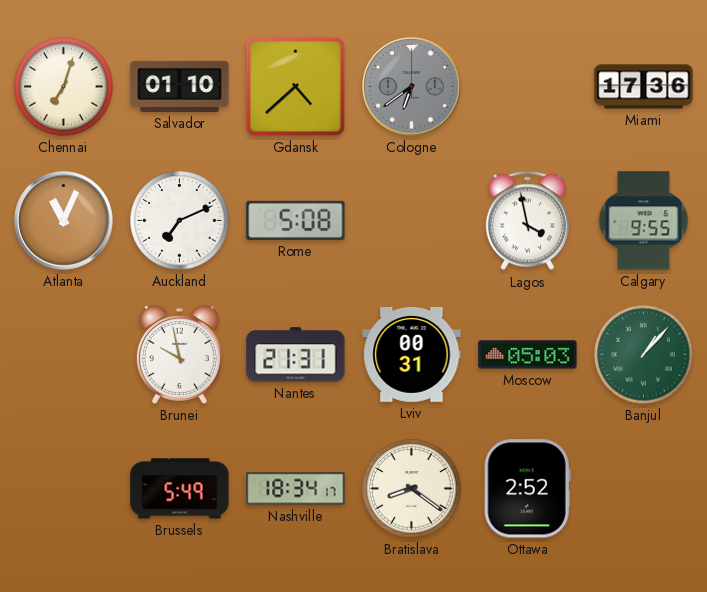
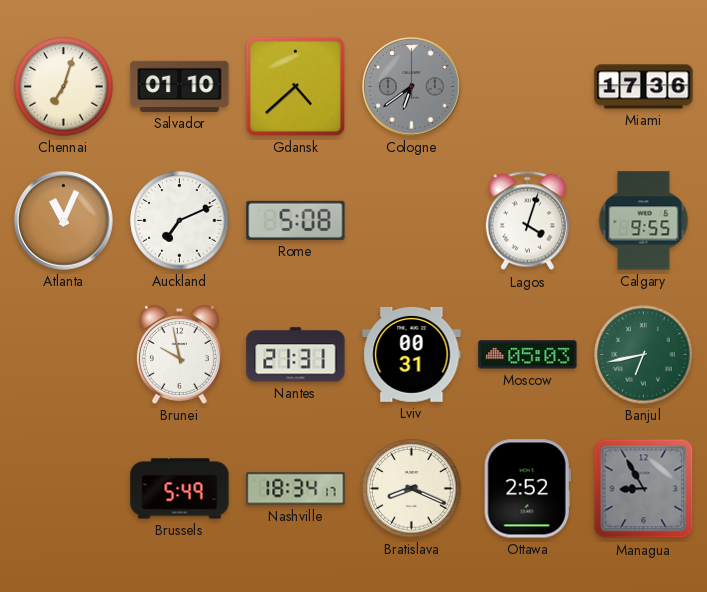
Lagos: 3:58 -> 4:03
Banjul: 1:07 -> 6:43
Bratislava: 8:21 -> 8:19
Managua: none -> 8:55
